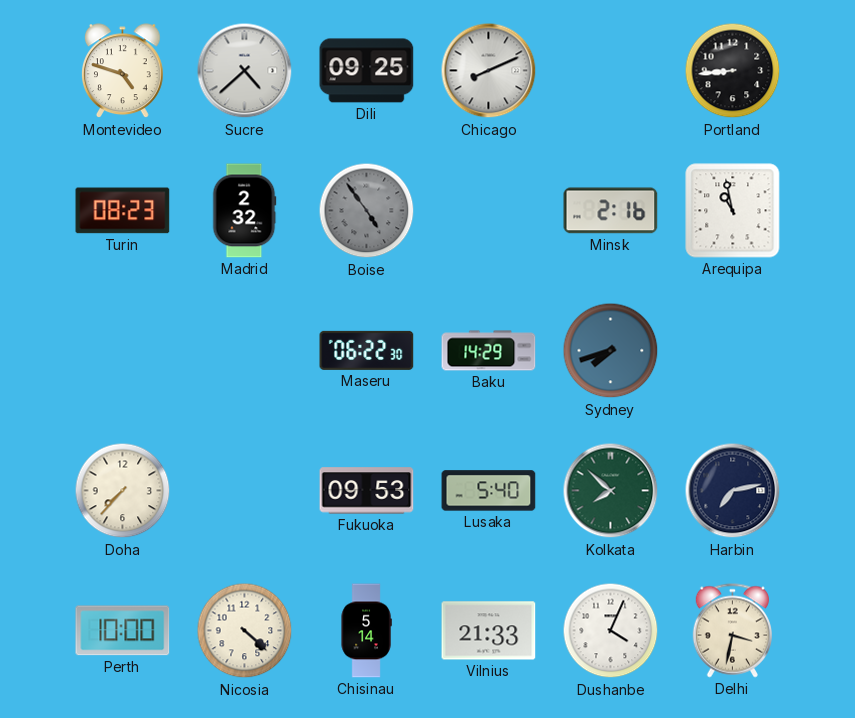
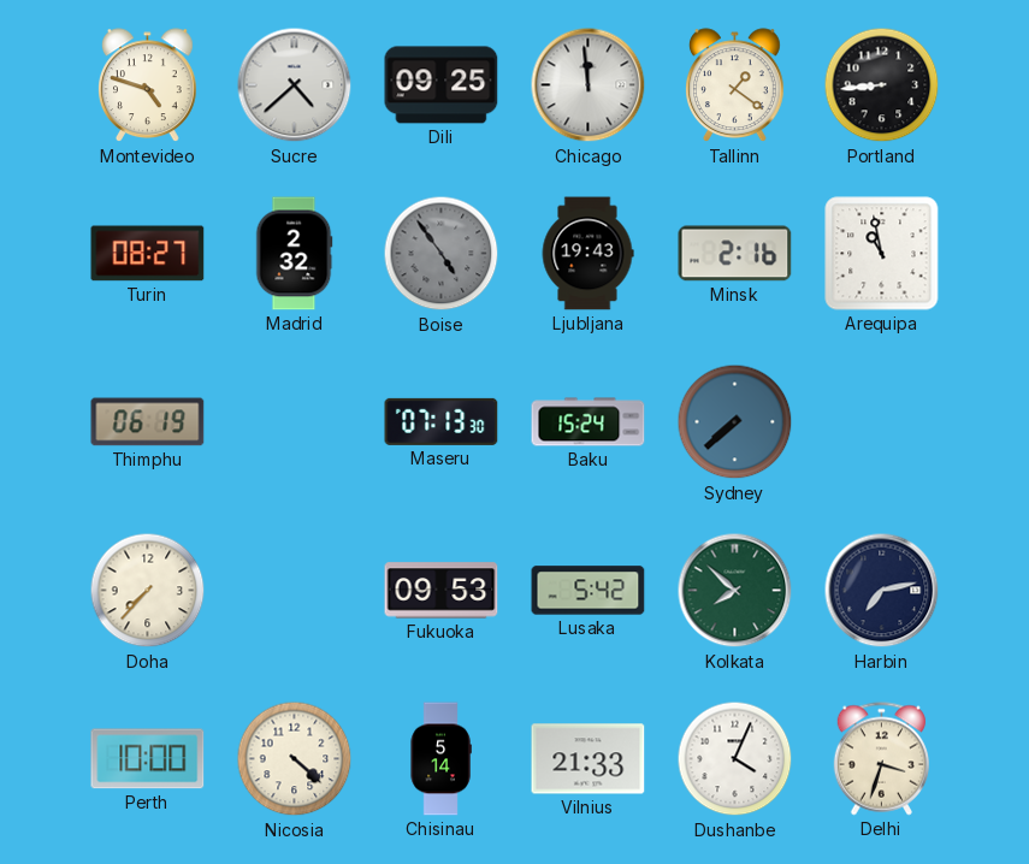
Chicago: 8:11 -> 11:59
Tallinn: none -> 1:21
Turin: 08:23 -> 08:27
Ljubljana: none -> 19:43
Thimphu: none -> 06:19
Maseru: 06:22 -> 07:13
Baku: 14:29 -> 15:24
Sydney: 7:42 -> 7:38
Lusaka: 5:40 -> 5:42
Delhi: 3:32 -> 3:33
